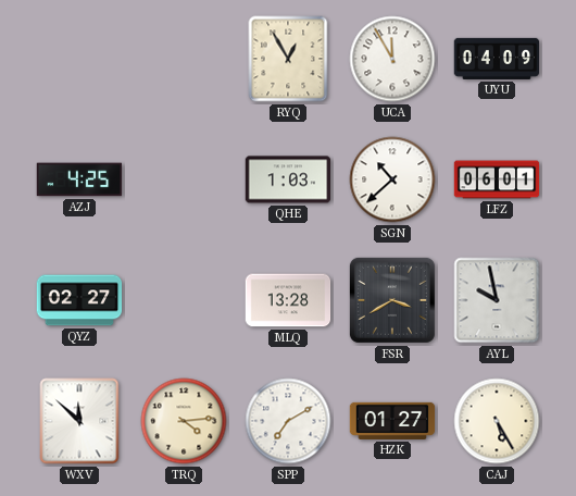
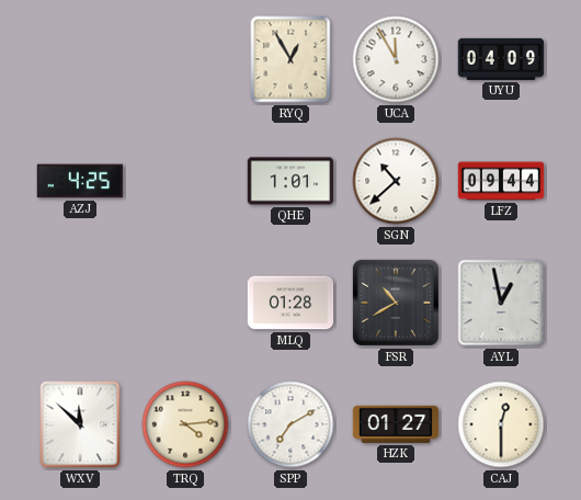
QHE: 1:03 -> 1:01
LFZ: 06:01 -> 09:44
QYZ: 02:27 -> none
MLQ: 13:28 -> 01:28
FSR: 3:40 -> 10:40
AYL: 9:58 -> 12:58
CAJ: 5:25 -> 12:30
